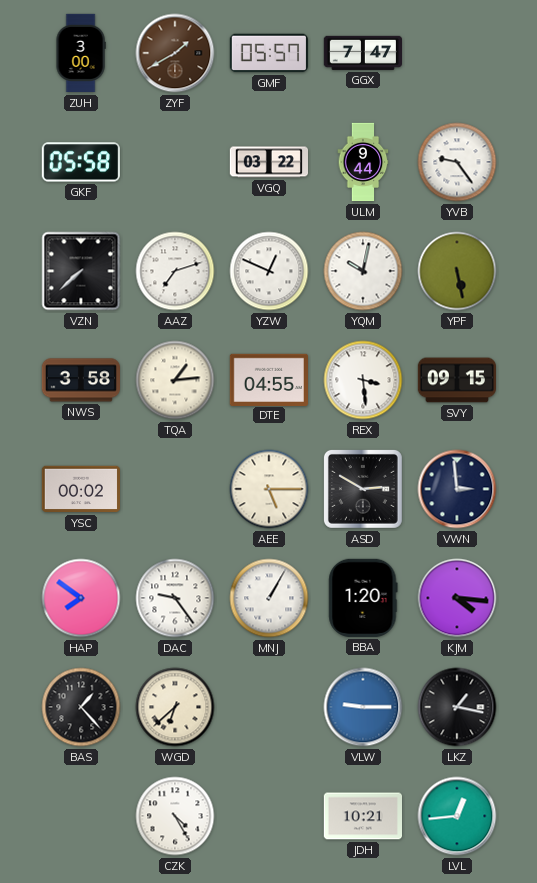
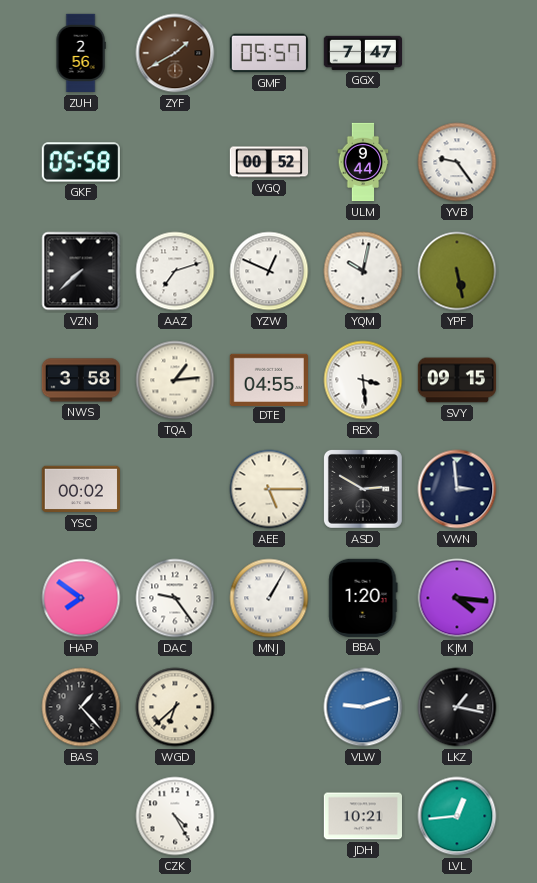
ZUH: 3:00 -> 2:56
VGQ: 03:22 -> 00:52
VLW: 9:15 -> 9:12
